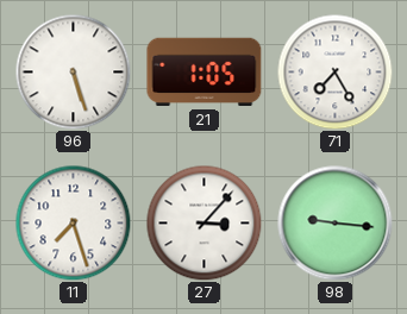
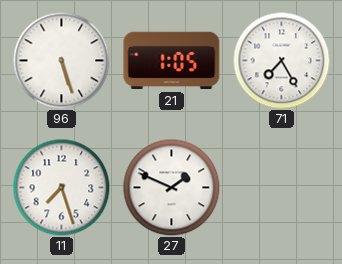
27: 3:07 -> 1:49
98: 9:16 -> none
